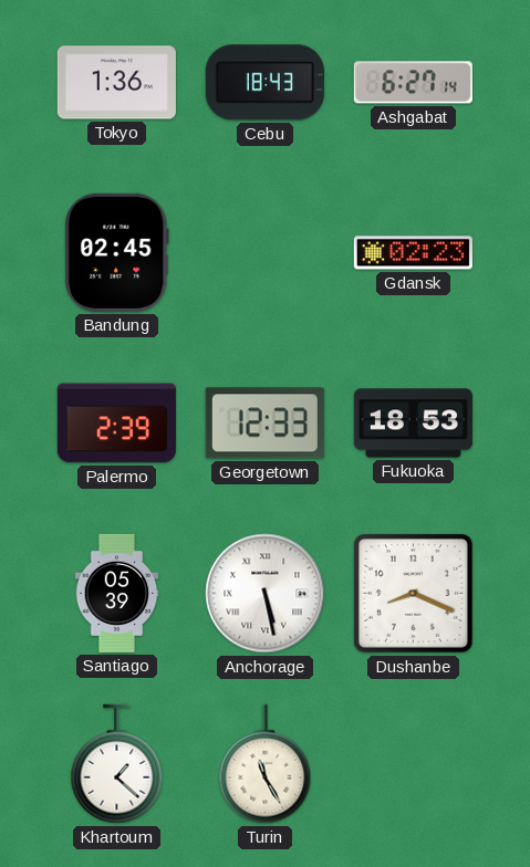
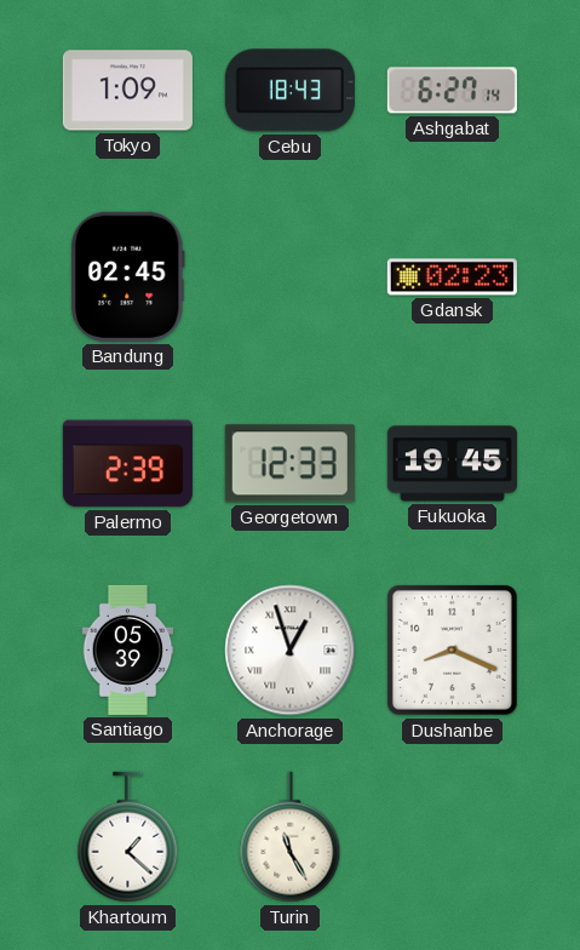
Tokyo: 1:36 -> 1:09
Fukuoka: 18:53 -> 19:45
Anchorage: 5:28 -> 12:57
